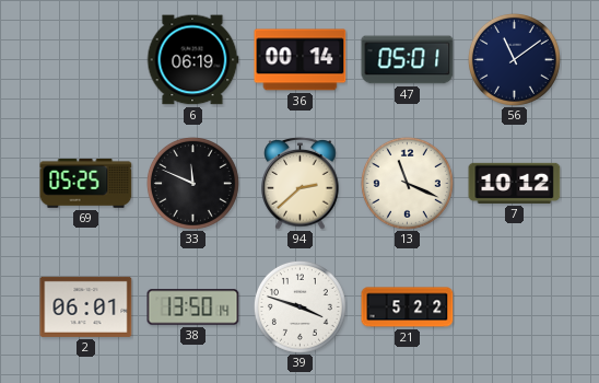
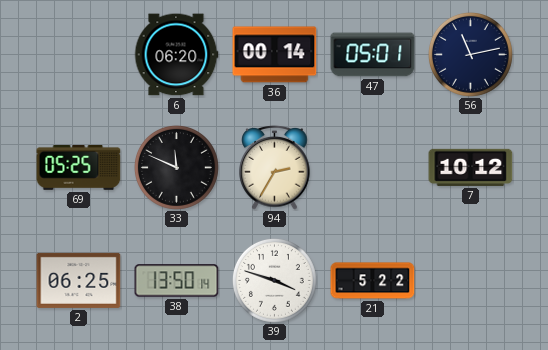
6: 06:19 -> 06:20
56: 11:09 -> 11:13
94: 2:38 -> 2:35
13: 11:19 -> none
2: 06:01 -> 06:25
